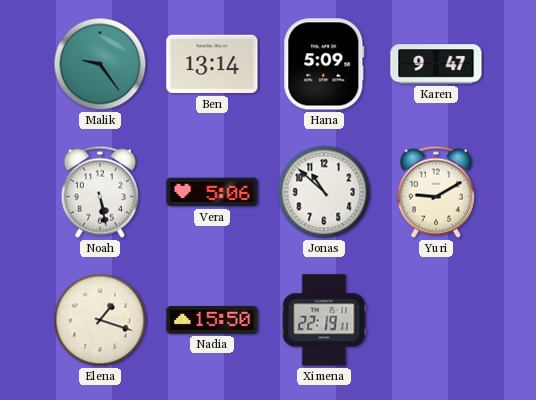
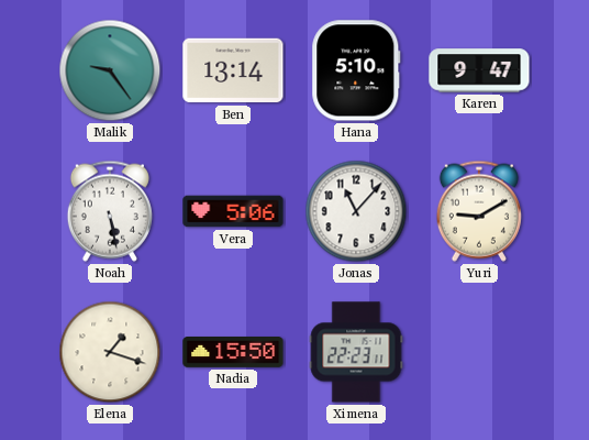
Hana: 5:09 -> 5:10
Jonas: 10:52 -> 11:07
Ximena: 22:19 -> 22:23
